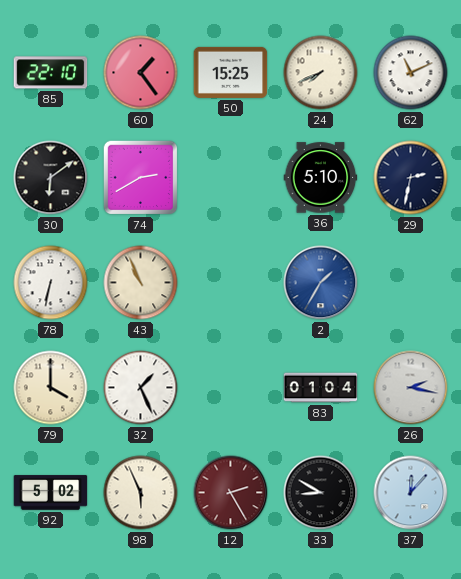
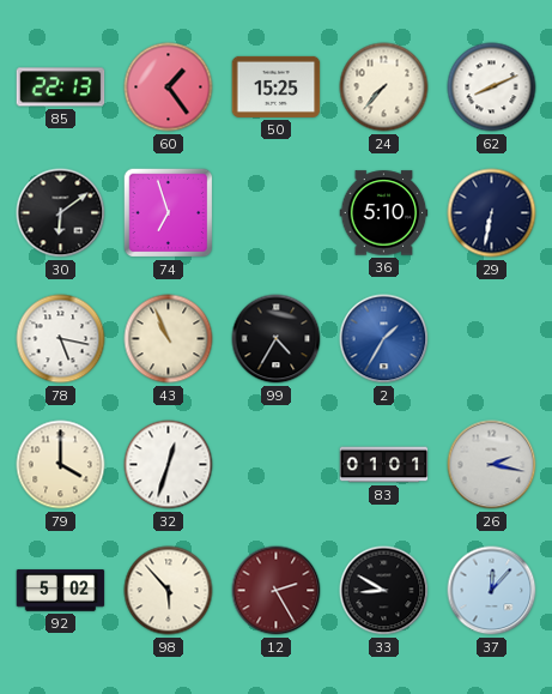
85: 22:10 -> 22:13
24: 7:41 -> 7:37
62: 11:11 -> 8:11
74: 2:40 -> 6:57
29: 2:32 -> 6:32
78: 6:32 -> 5:17
99: none -> 4:35
32: 1:26 -> 12:33
83: 01:04 -> 01:01
98: 5:56 -> 5:53
